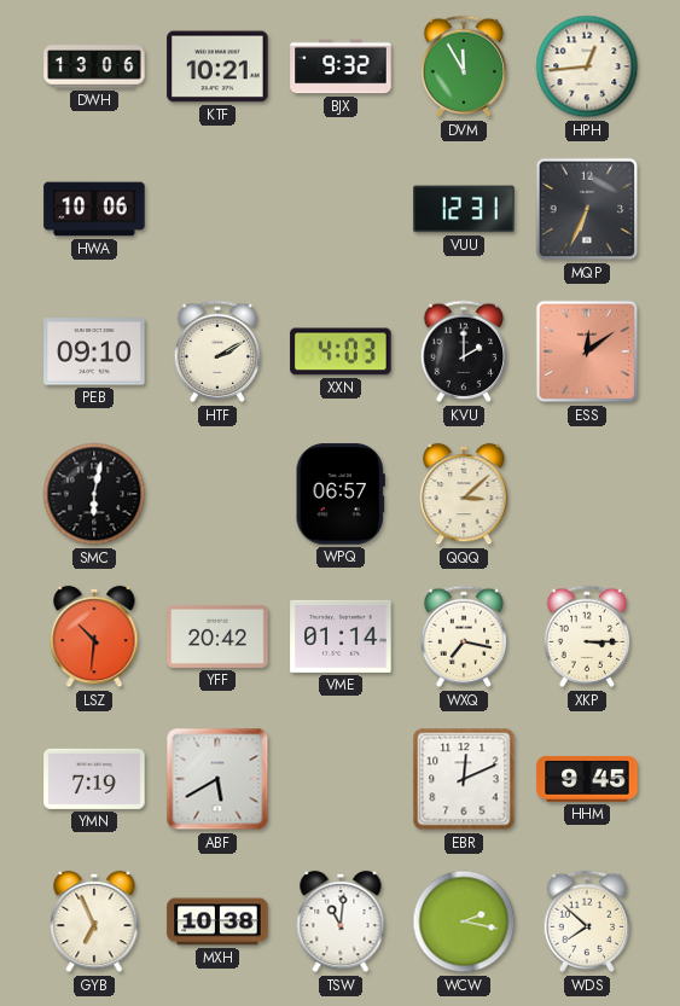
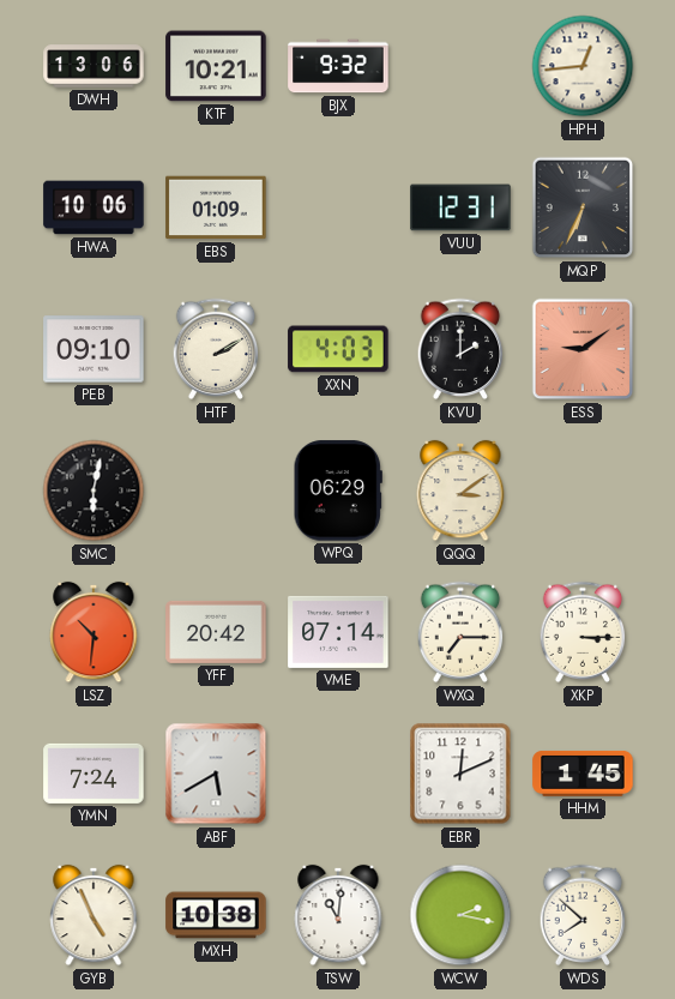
DVM: 11:55 -> none
EBS: none -> 01:09
ESS: 12:09 -> 9:09
WPQ: 06:57 -> 06:29
QQQ: 3:08 -> 3:09
VME: 01:14 -> 07:14
WXQ: 7:17 -> 7:15
YMN: 7:19 -> 7:24
HHM: 9:45 -> 1:45
GYB: 6:56 -> 4:56
